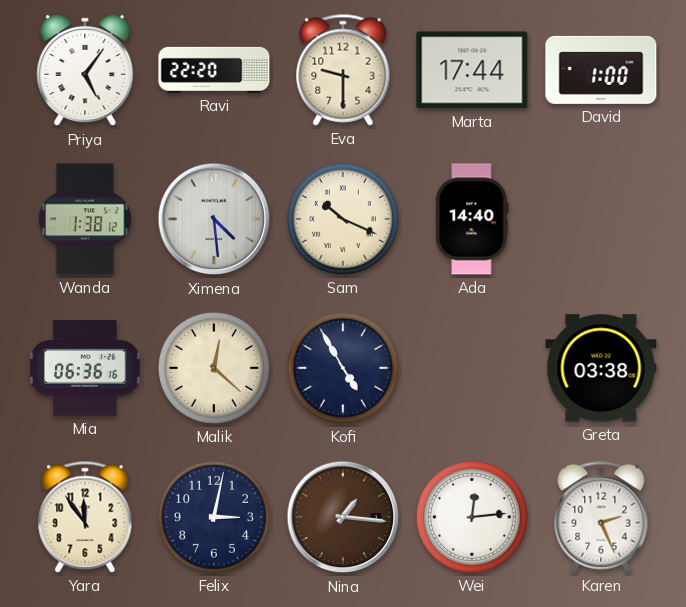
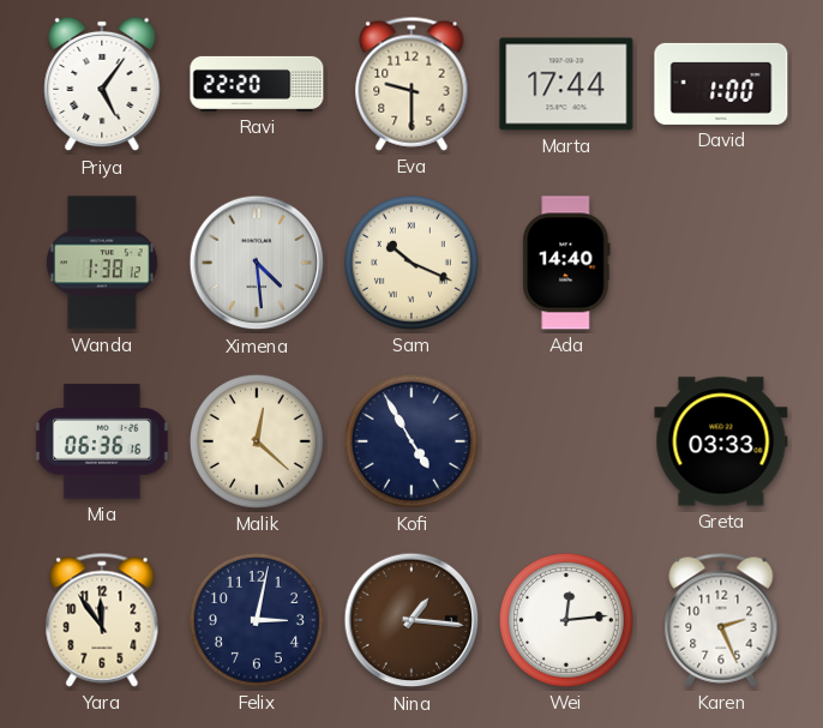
Greta: 03:38 -> 03:33
